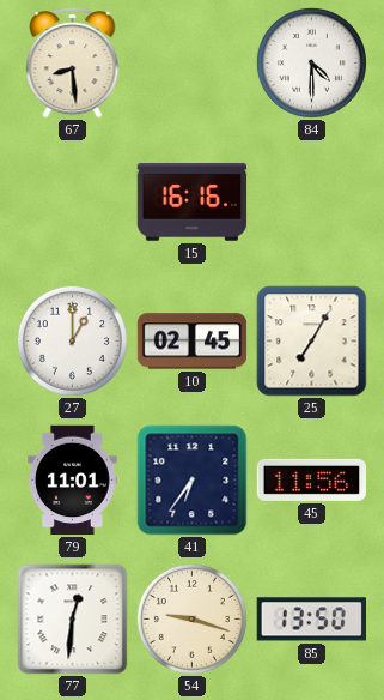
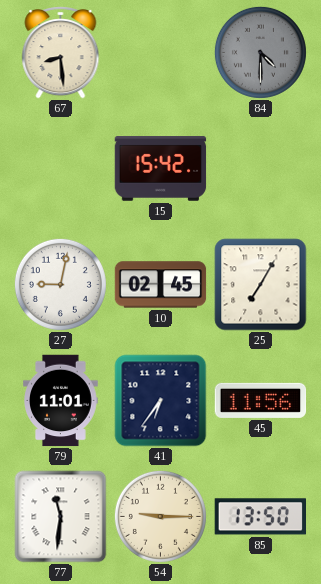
84 dial: white -> grey
15: 16:16 -> 15:42
27: 1:00 -> 9:02
77: 12:31 -> 11:31
54: 9:18 -> 9:15
